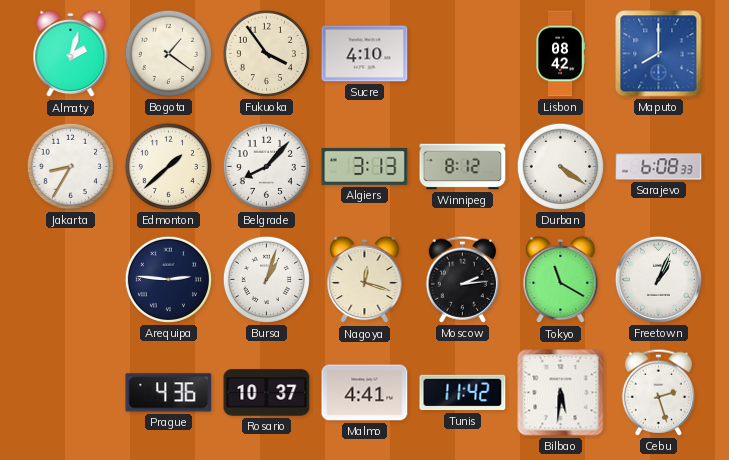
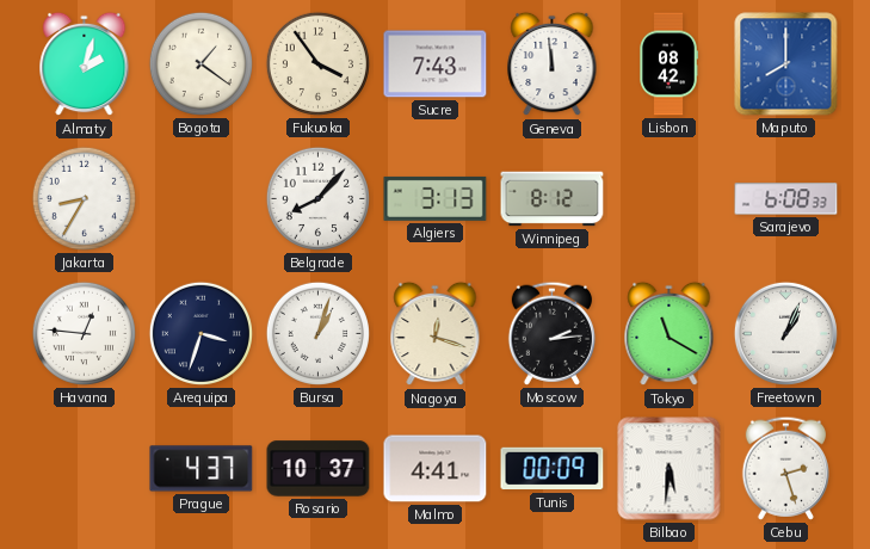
Sucre: 4:10 -> 7:43
Geneva: none -> 11:59
Edmonton: 1:38 -> none
Durban: 4:21 -> none
Havana: none -> 12:46
Arequipa: 2:46 -> 3:33
Prague: 4:36 -> 4:37
Tunis: 11:42 -> 00:09
